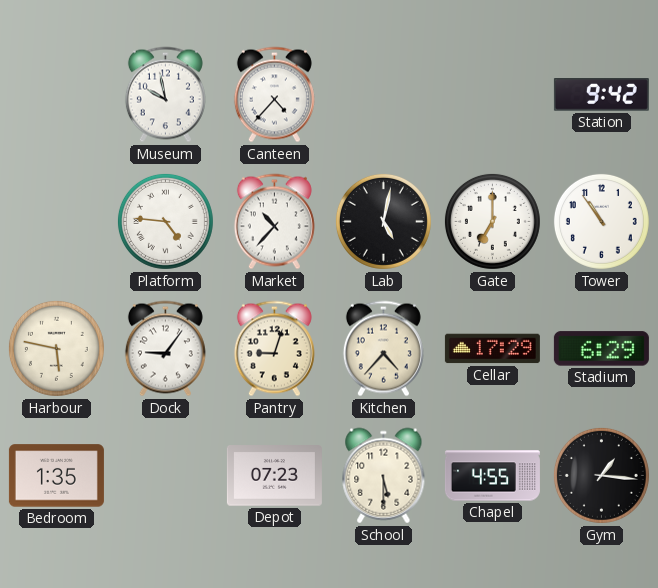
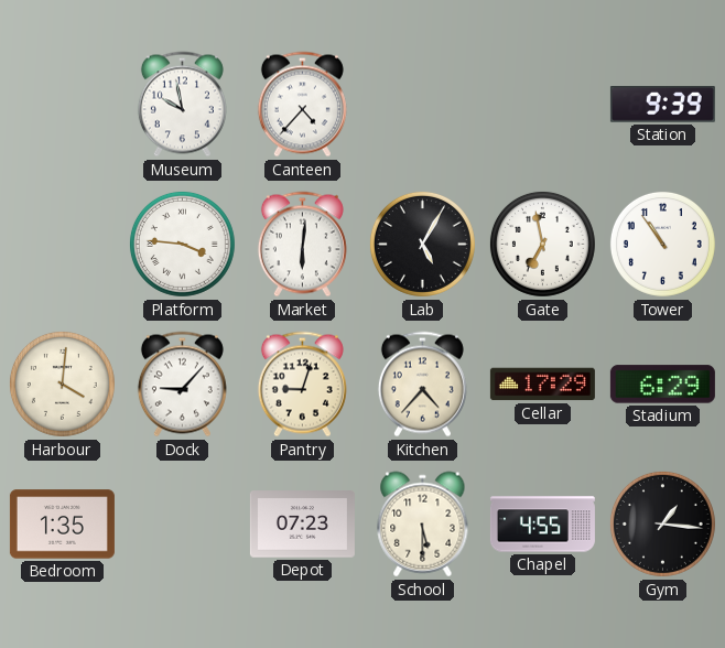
Station: 9:42 -> 9:39
Platform: 4:46 -> 3:46
Market: 10:37 -> 6:01
Lab: 5:02 -> 5:05
Gate: 7:00 -> 6:58
Harbour: 5:47 -> 4:01
Dock: 9:06 -> 9:07
